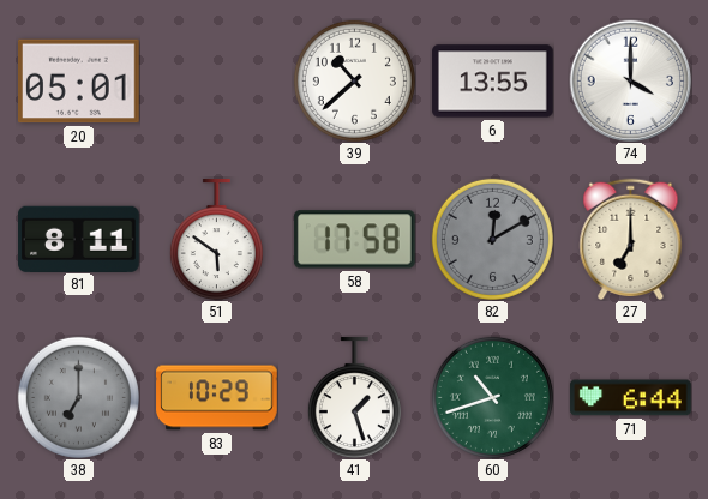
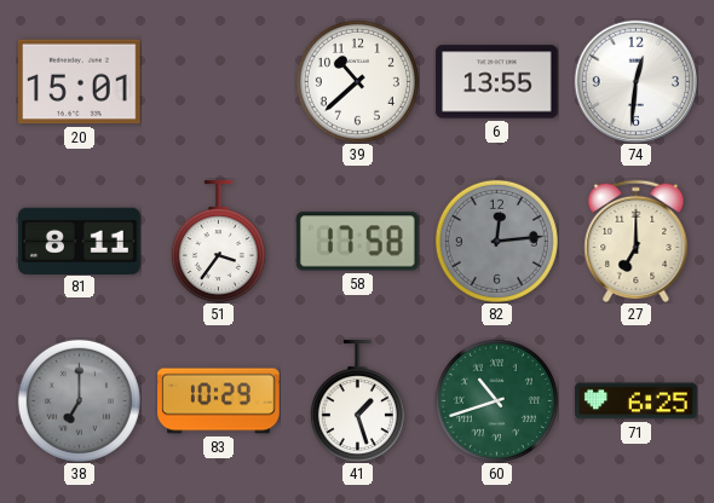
20: 05:01 -> 15:01
74: 4:00 -> 12:31
51: 5:51 -> 3:36
82: 12:10 -> 12:14
71: 6:44 -> 6:25
